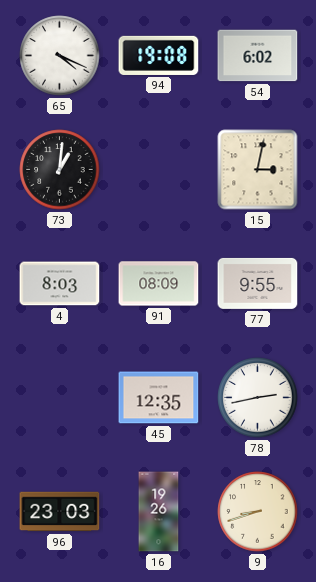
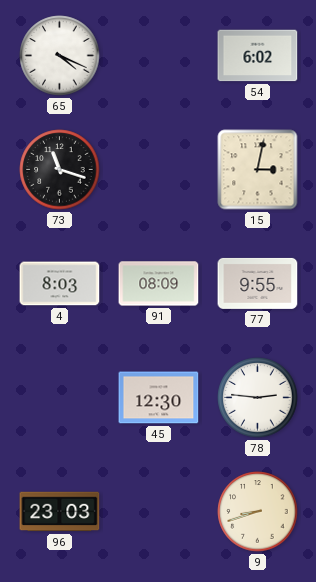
94: 19:08 -> none
73: 1:01 -> 11:18
45: 12:35 -> 12:30
78: 2:43 -> 2:46
16: 19:26 -> none
